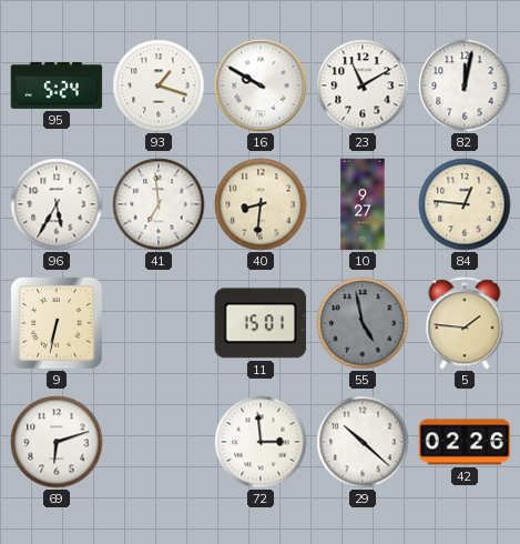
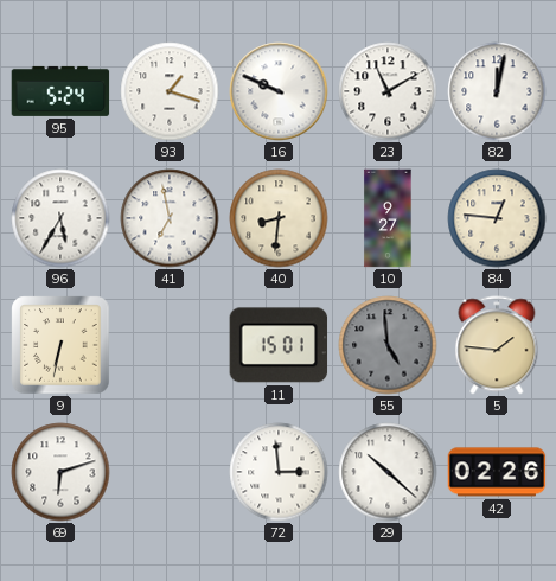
16: 9:50 -> 9:49
41: 6:59 -> 6:58
55: 4:58 -> 4:59
